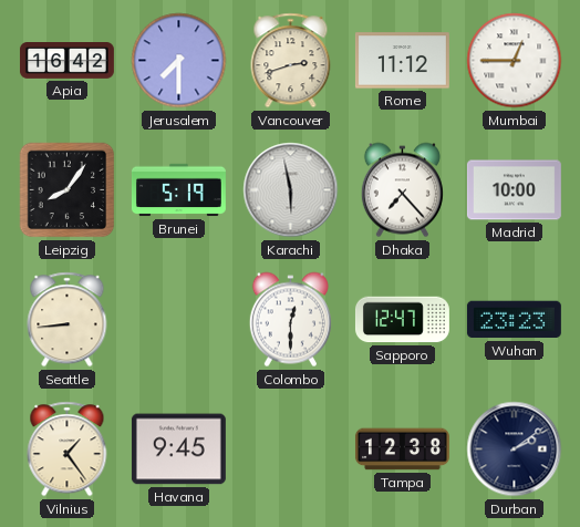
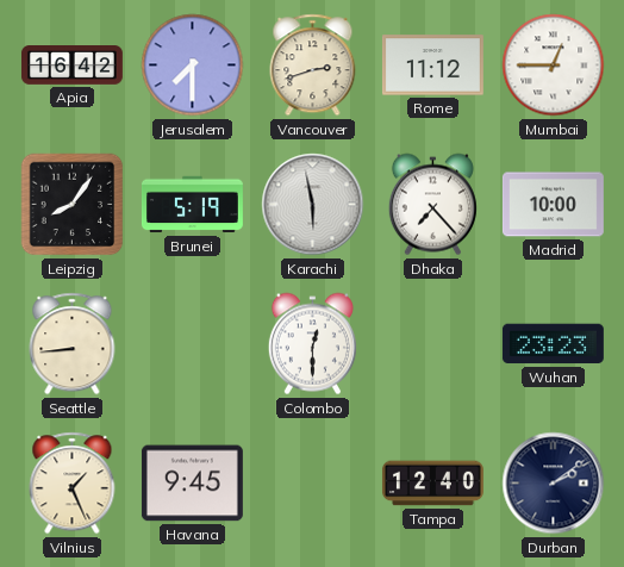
Sapporo: 12:47 -> none
Vilnius: 1:24 -> 1:26
Tampa: 12:38 -> 12:40
